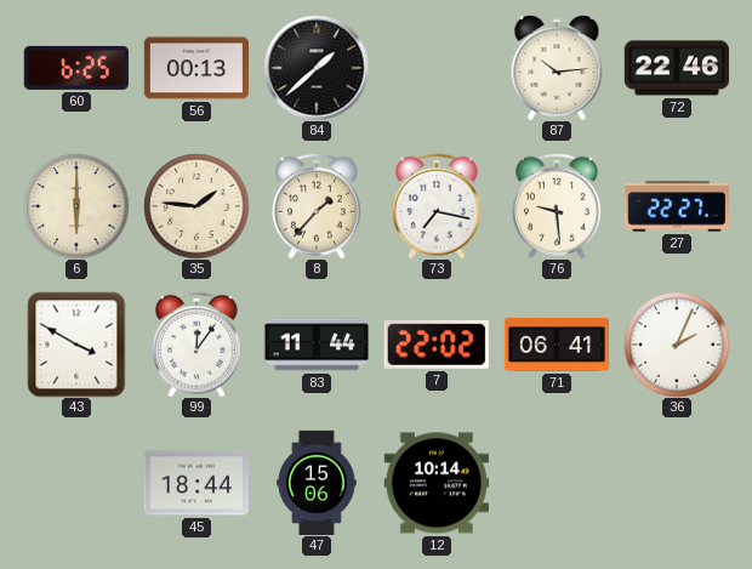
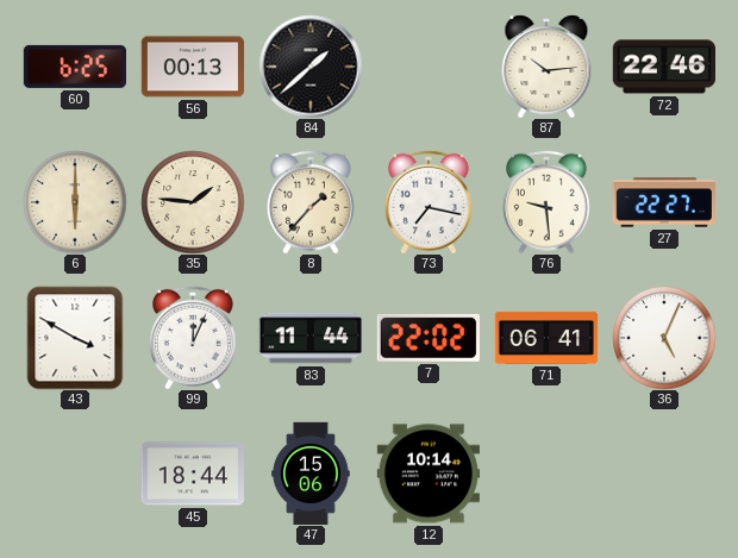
99: 12:06 -> 12:04
36: 2:04 -> 5:04
